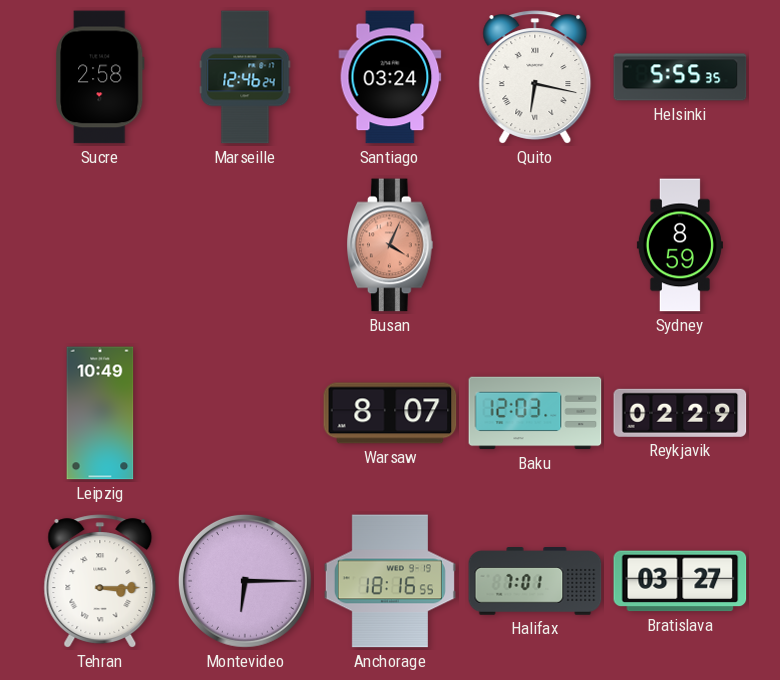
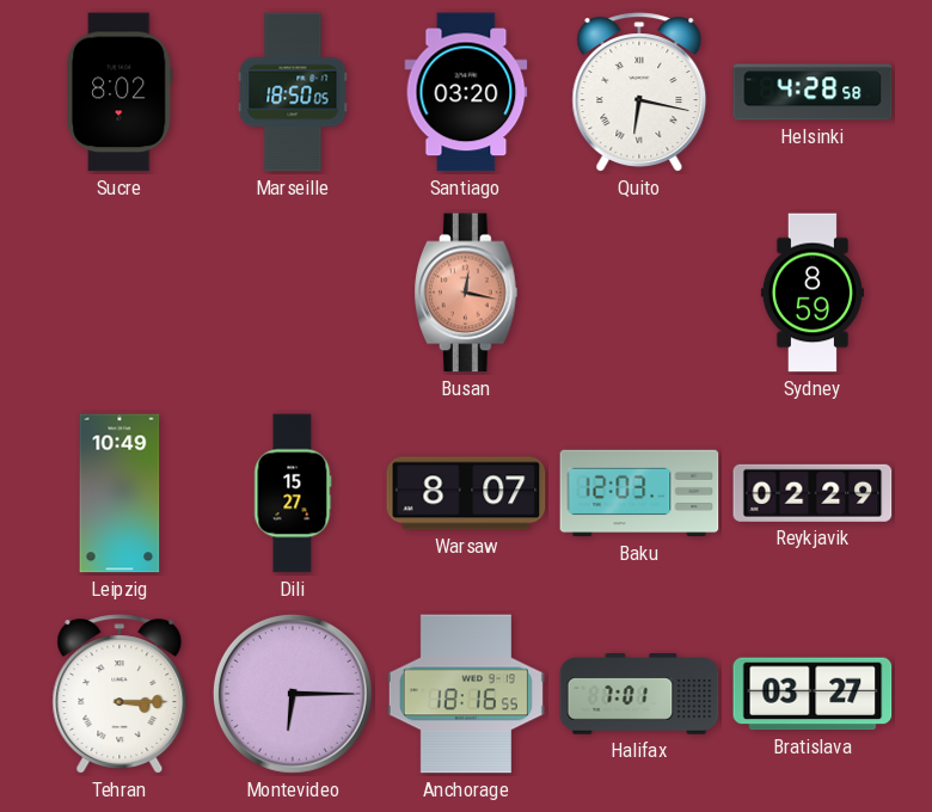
Sucre: 2:58 -> 8:02
Marseille: 12:46 -> 18:50
Santiago: 03:24 -> 03:20
Helsinki: 5:55 -> 4:28
Busan: 4:04 -> 12:17
Dili: none -> 15:27
